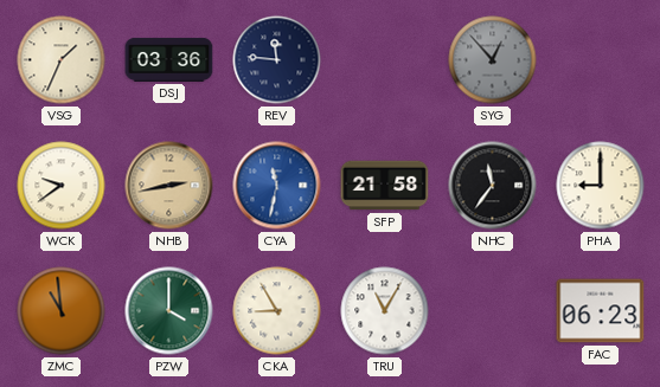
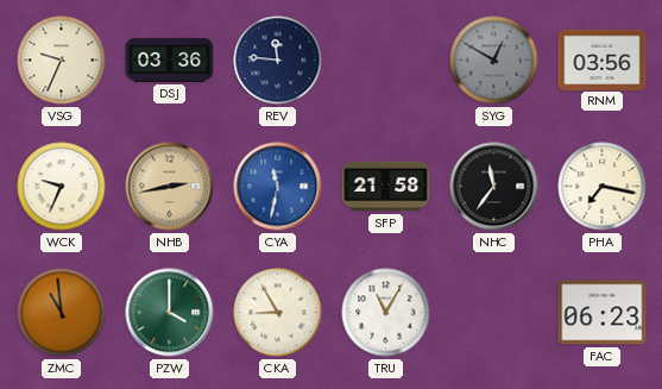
VSG: 1:34 -> 9:34
SYG: 12:53 -> 12:50
RNM: none -> 03:56
WCK: 9:39 -> 9:34
PHA: 9:00 -> 7:17
